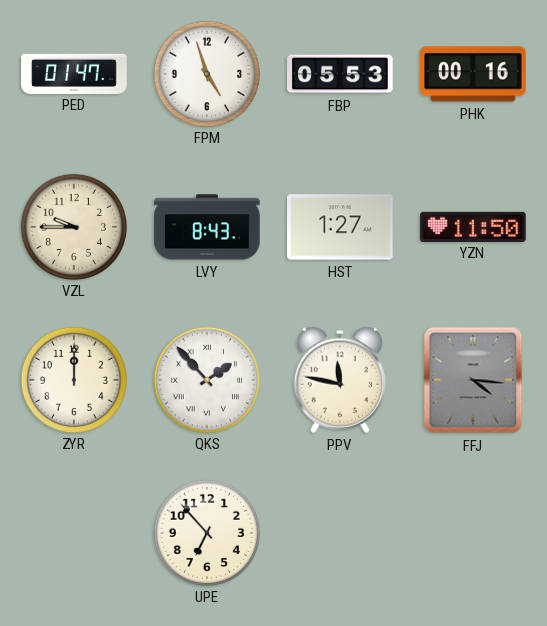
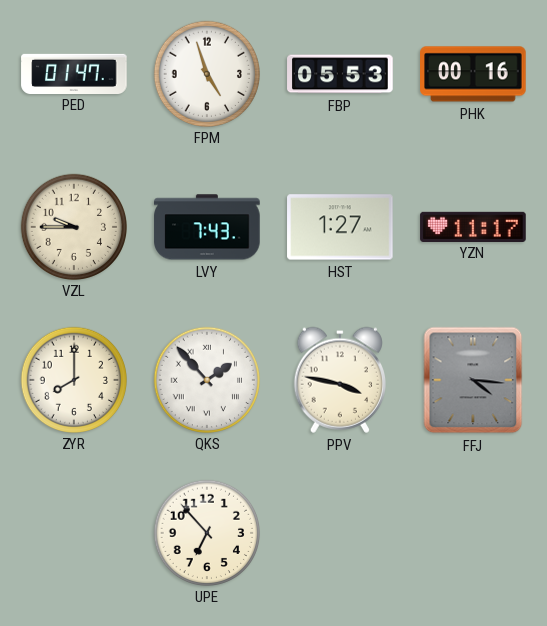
LVY: 8:43 -> 7:43
YZN: 11:50 -> 11:17
ZYR: 12:00 -> 8:00
PPV: 11:47 -> 3:47
